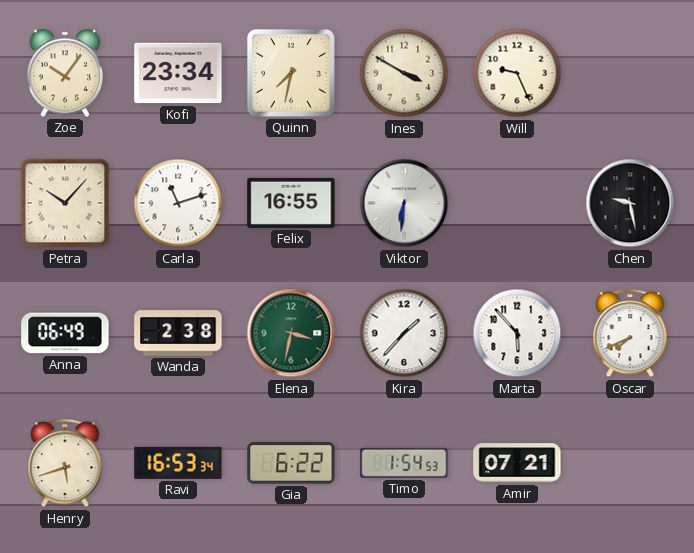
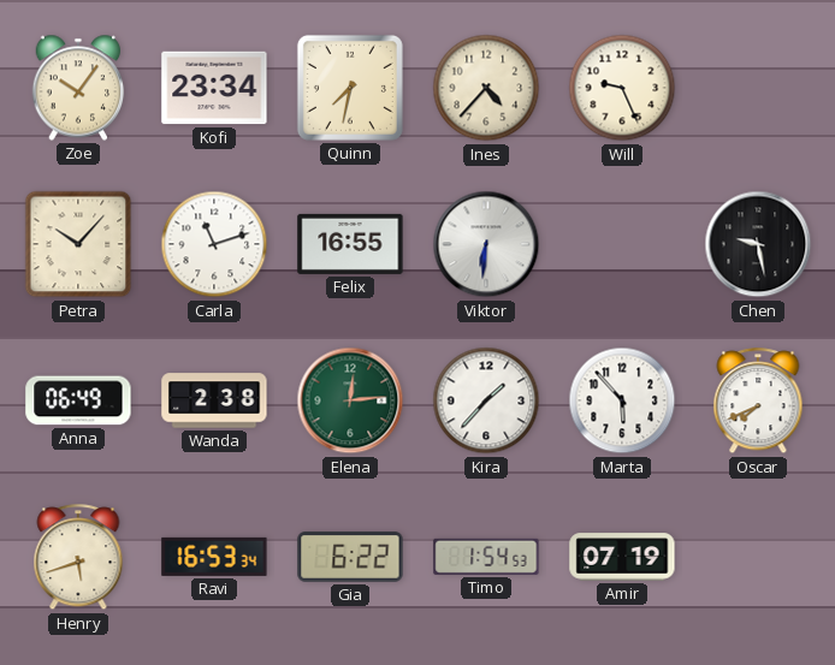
Ines: 3:50 -> 4:37
Elena: 3:32 -> 12:14
Amir: 07:21 -> 07:19
